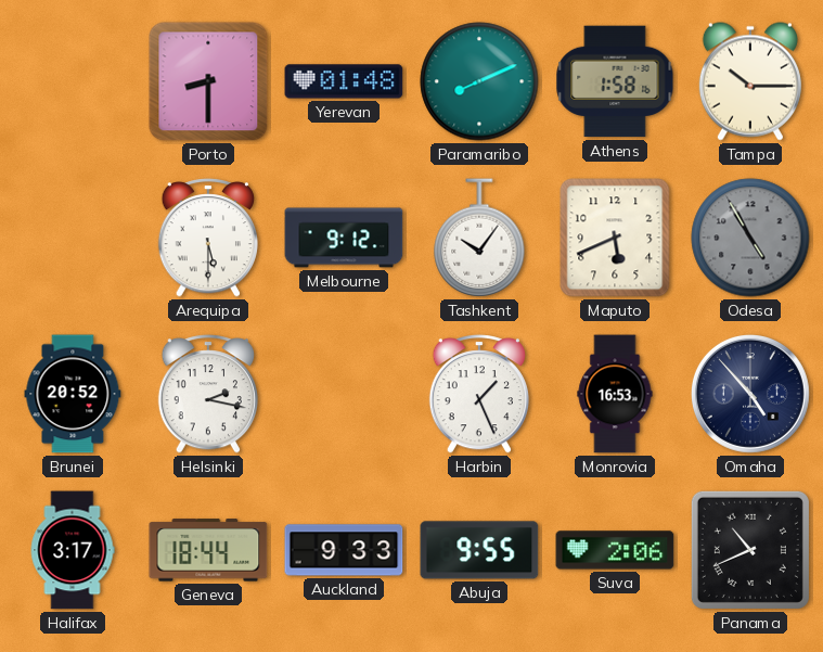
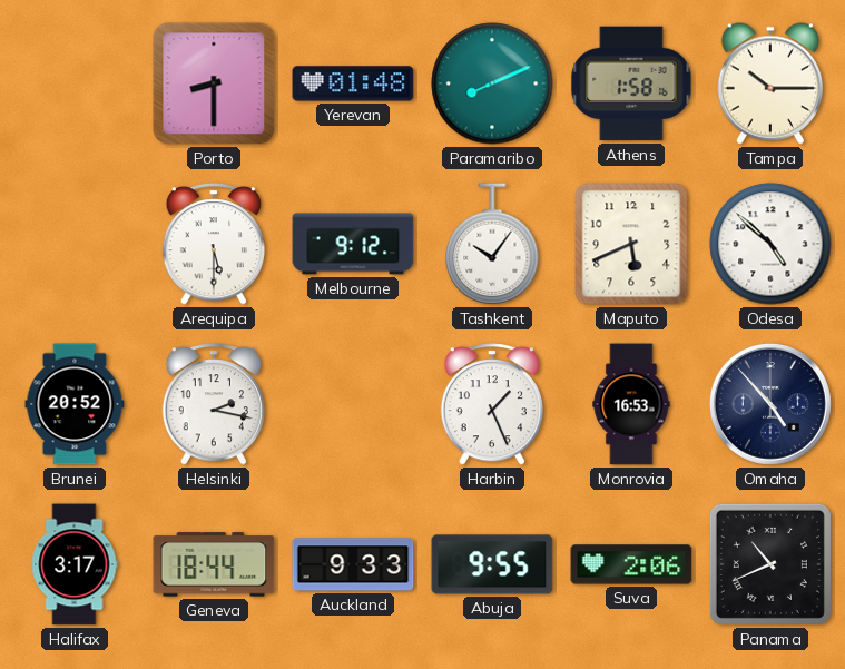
Odesa: 4:55 -> 4:52
Odesa dial: grey -> white
